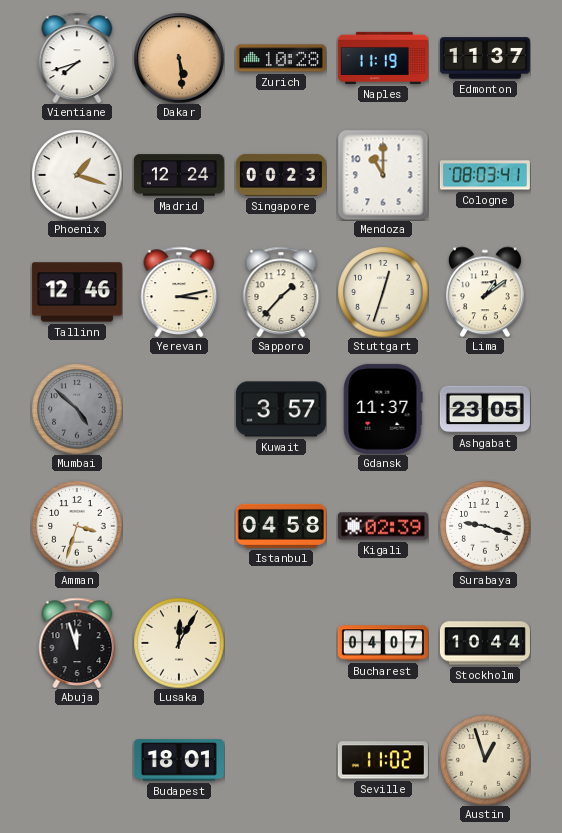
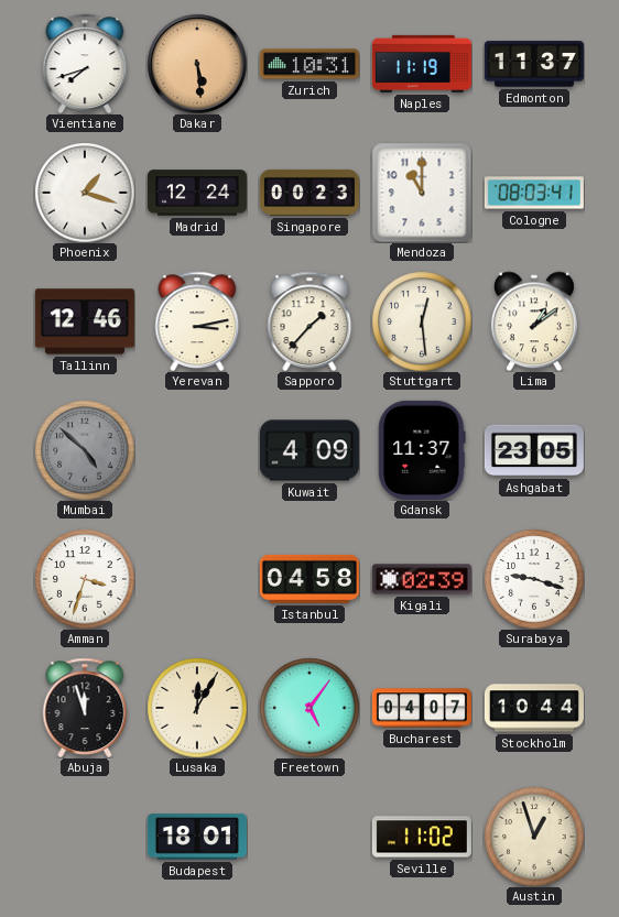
Zurich: 10:28 -> 10:31
Stuttgart: 12:33 -> 12:29
Kuwait: 3:57 -> 4:09
Freetown: none -> 5:06
